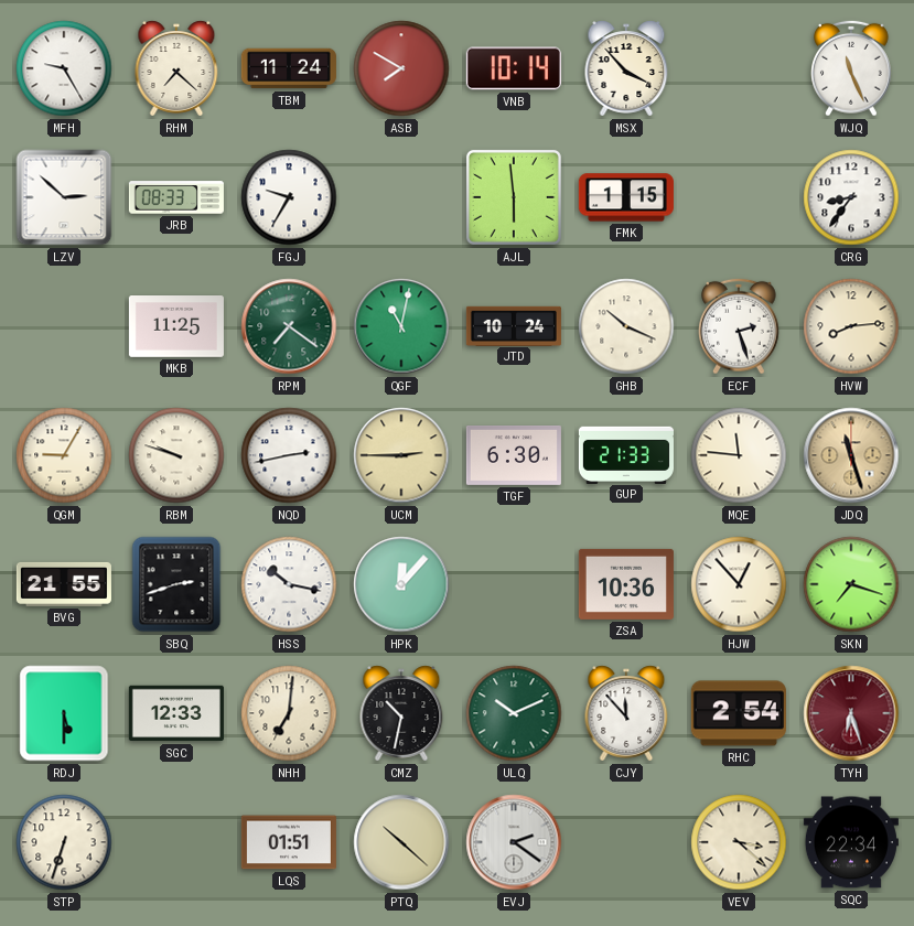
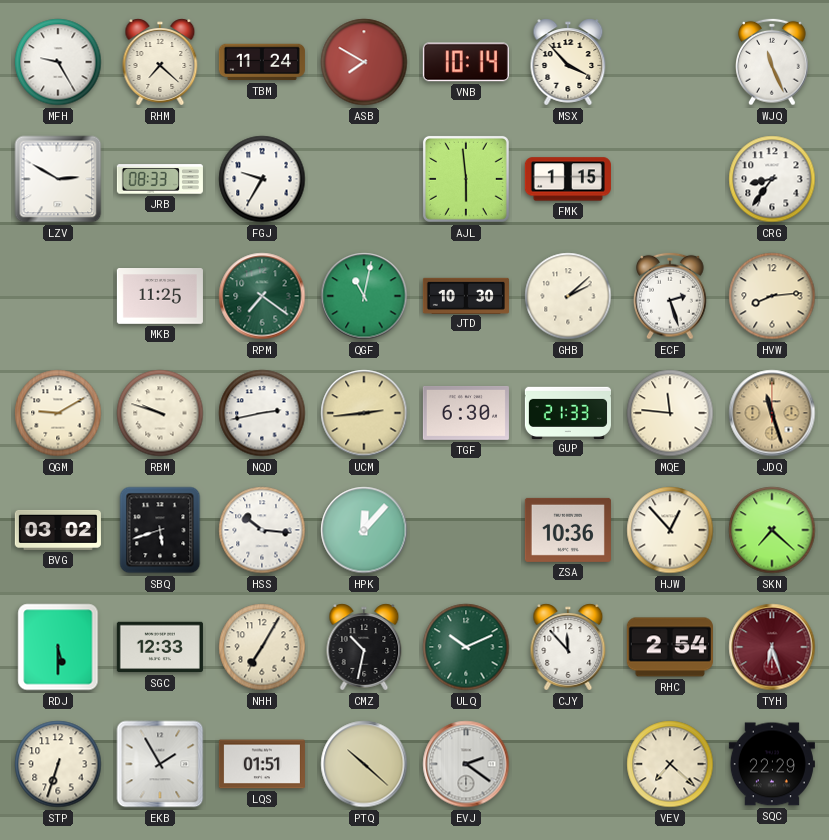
LZV: 2:52 -> 2:50
JTD: 10:24 -> 10:30
GHB: 10:19 -> 2:08
QGM: 9:05 -> 9:10
UCM: 2:45 -> 2:44
BVG: 21:55 -> 03:02
SBQ: 2:42 -> 5:42
HSS: 10:17 -> 10:16
SKN: 7:18 -> 7:22
NHH: 7:01 -> 7:05
EKB: none -> 1:55
VEV: 3:22 -> 7:22
SQC: 22:34 -> 22:29
